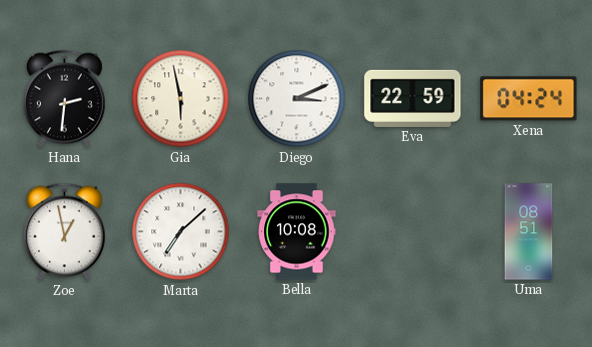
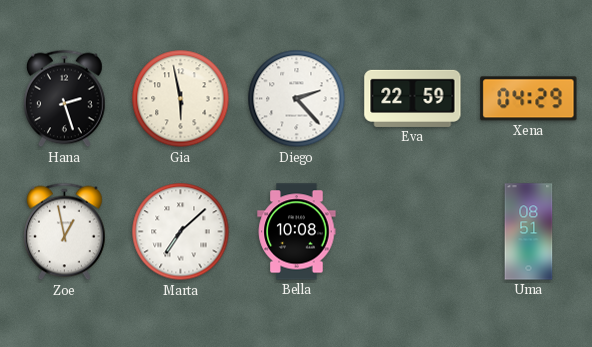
Hana: 2:31 -> 2:27
Diego: 3:11 -> 2:23
Xena: 04:24 -> 04:29
